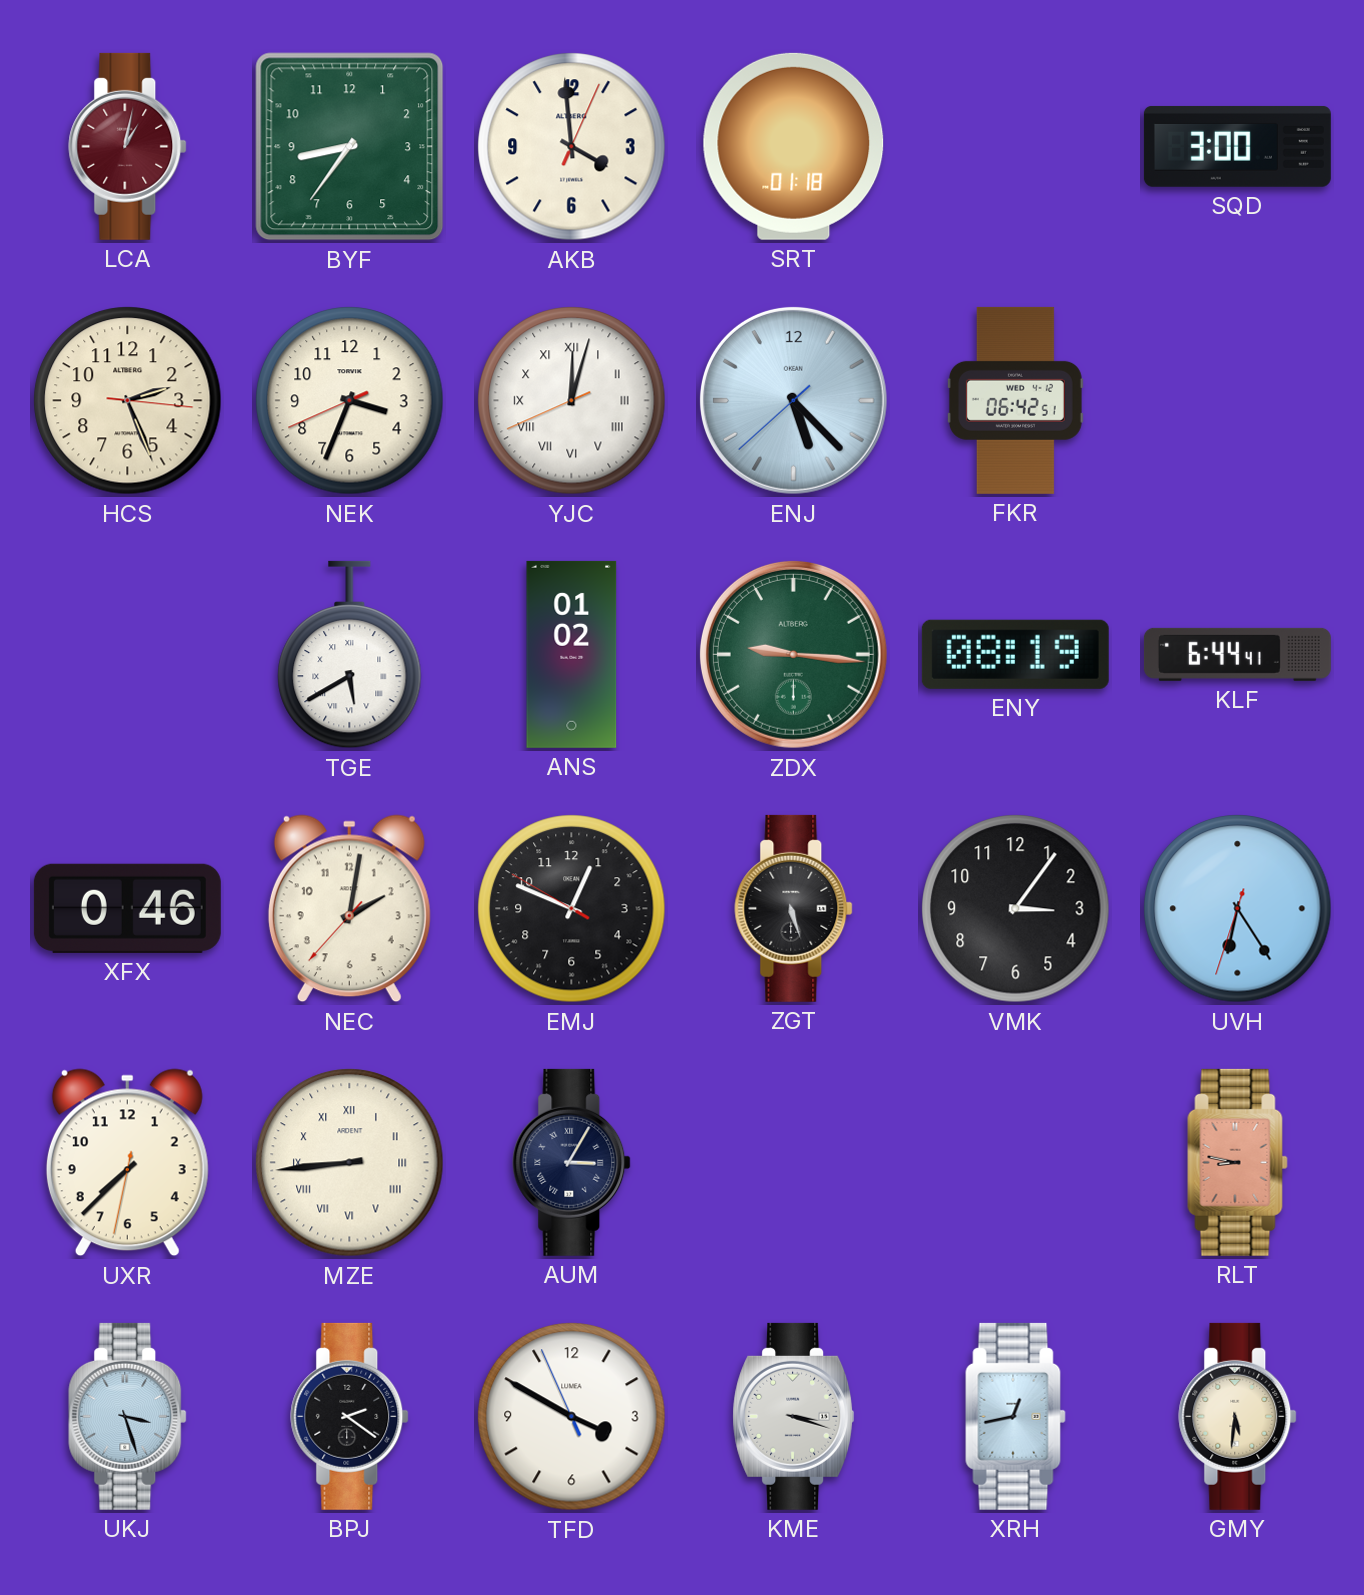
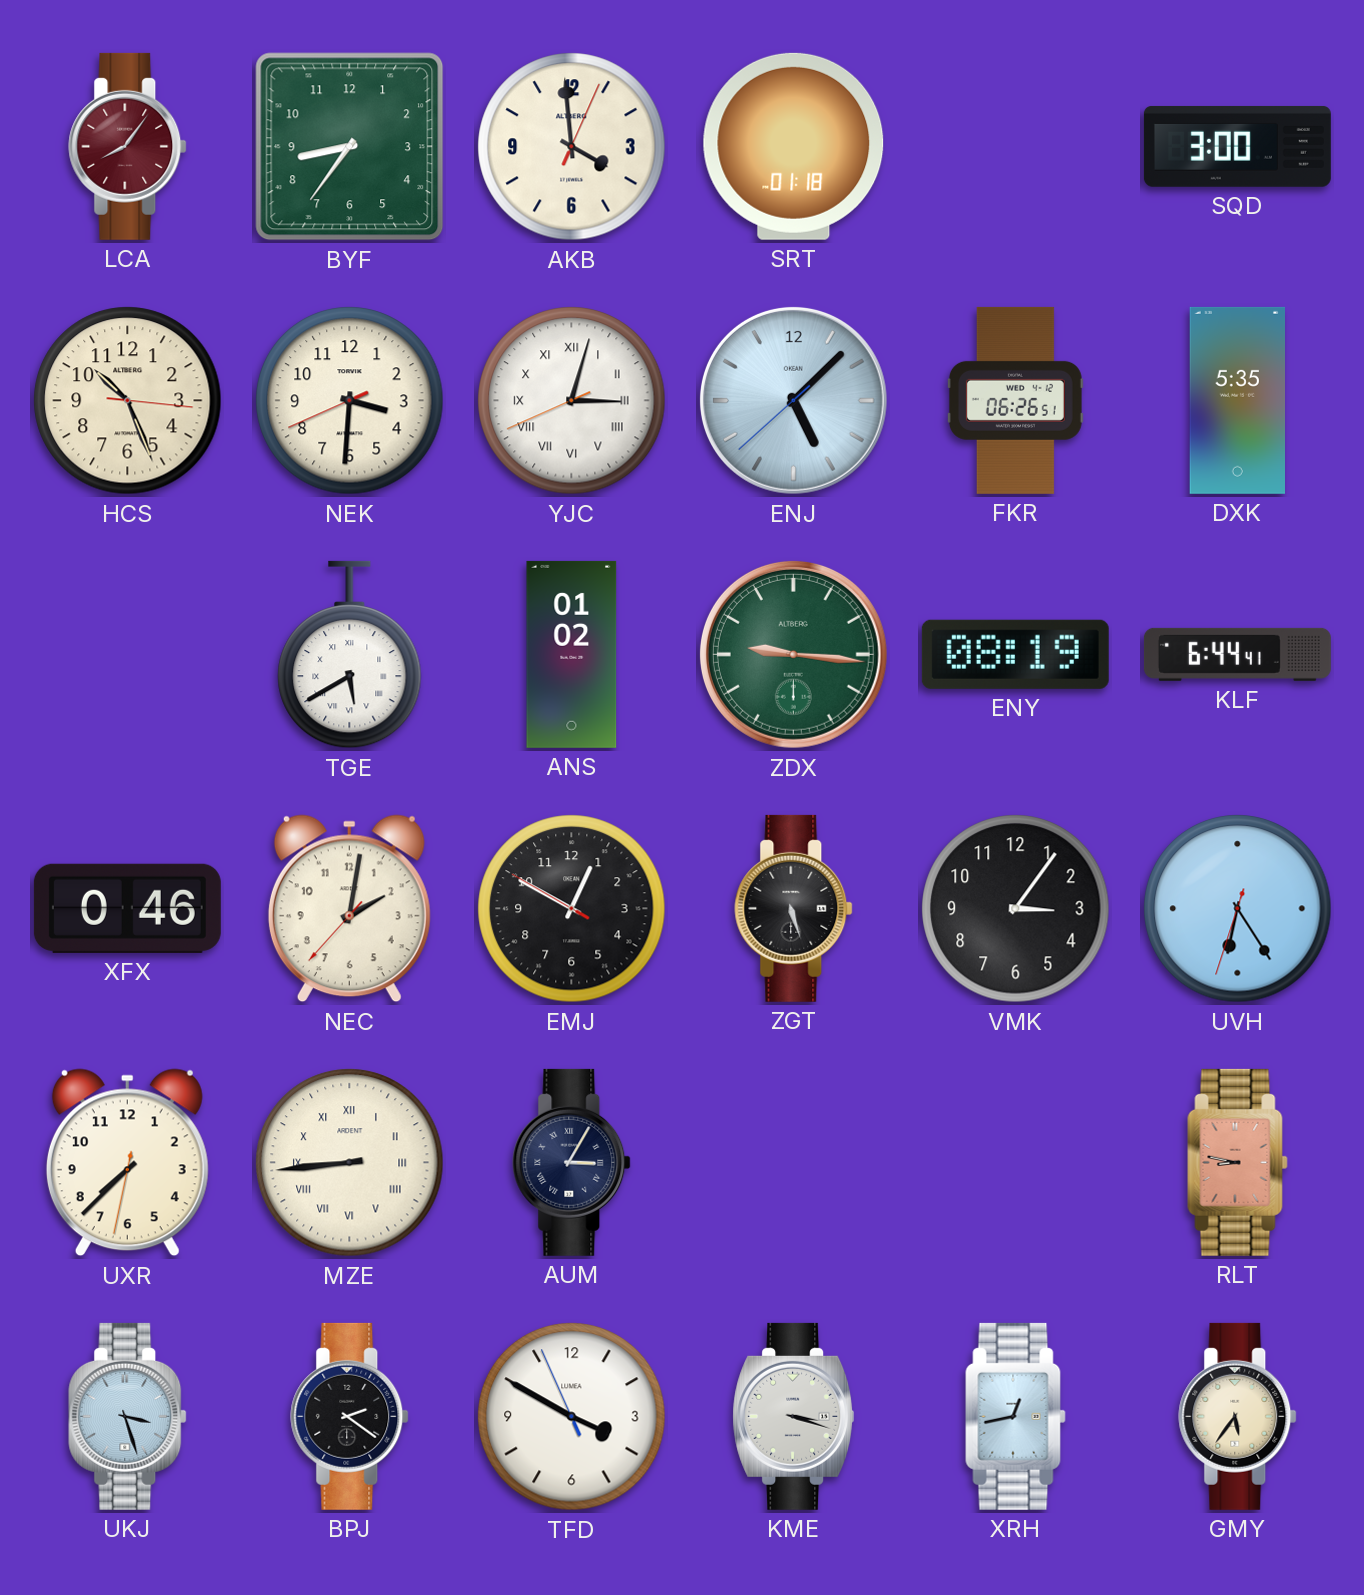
LCA: 1:02 -> 8:06
HCS: 2:26 -> 10:26
NEK: 3:33 -> 3:30
YJC: 12:02 -> 3:02
ENJ: 5:22 -> 5:07
FKR: 06:42 -> 06:26
DXK: none -> 5:35
EMJ: 12:48 -> 12:49
GMY: 5:31 -> 5:36
